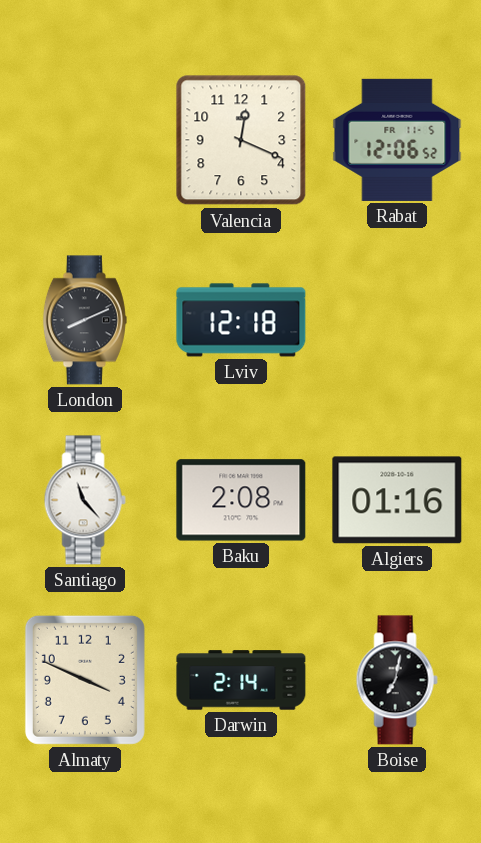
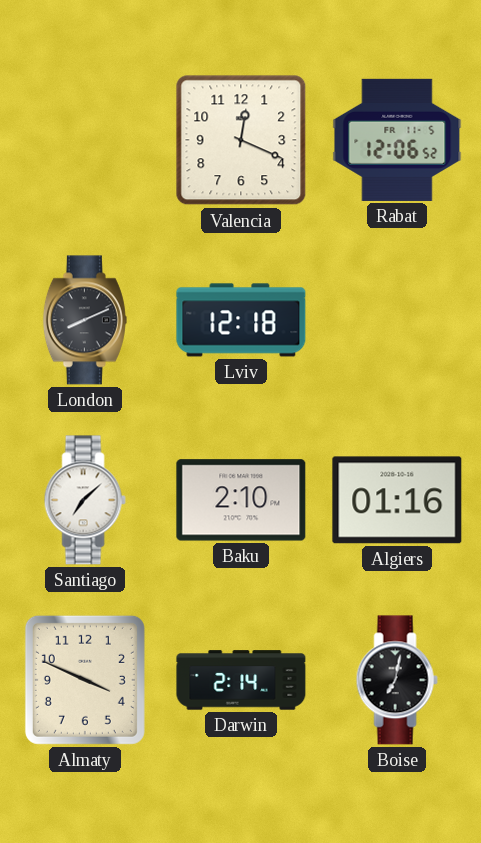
Santiago: 11:23 -> 7:08
Baku: 2:08 -> 2:10
